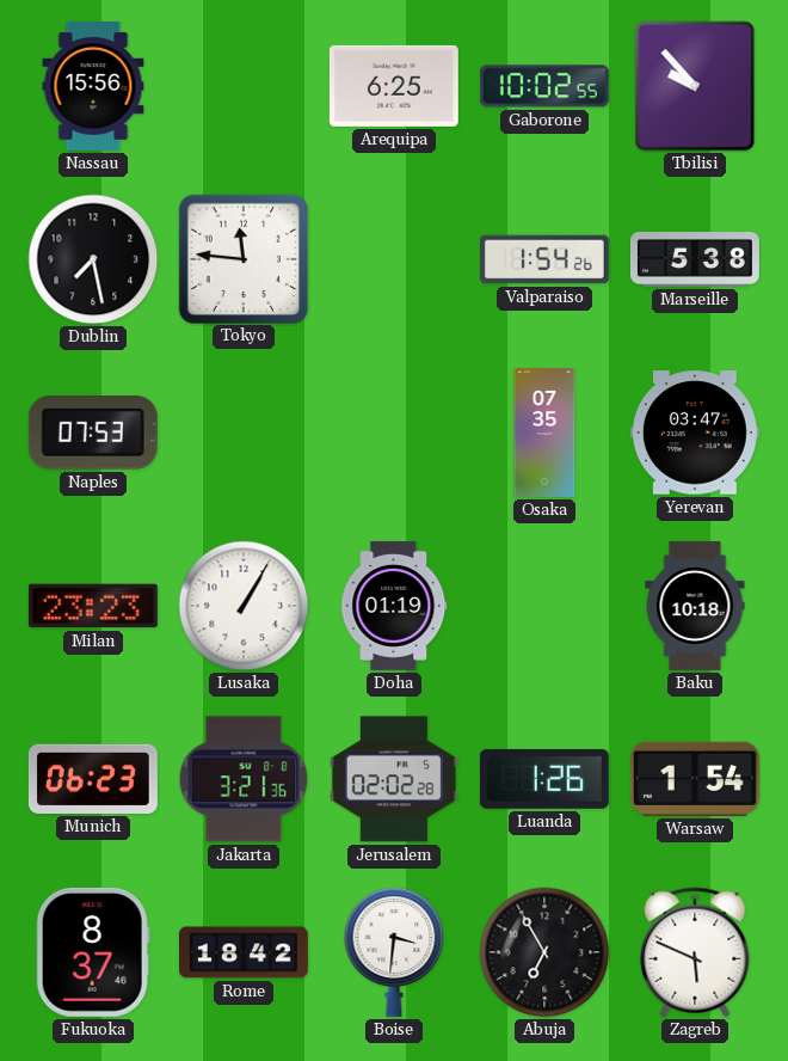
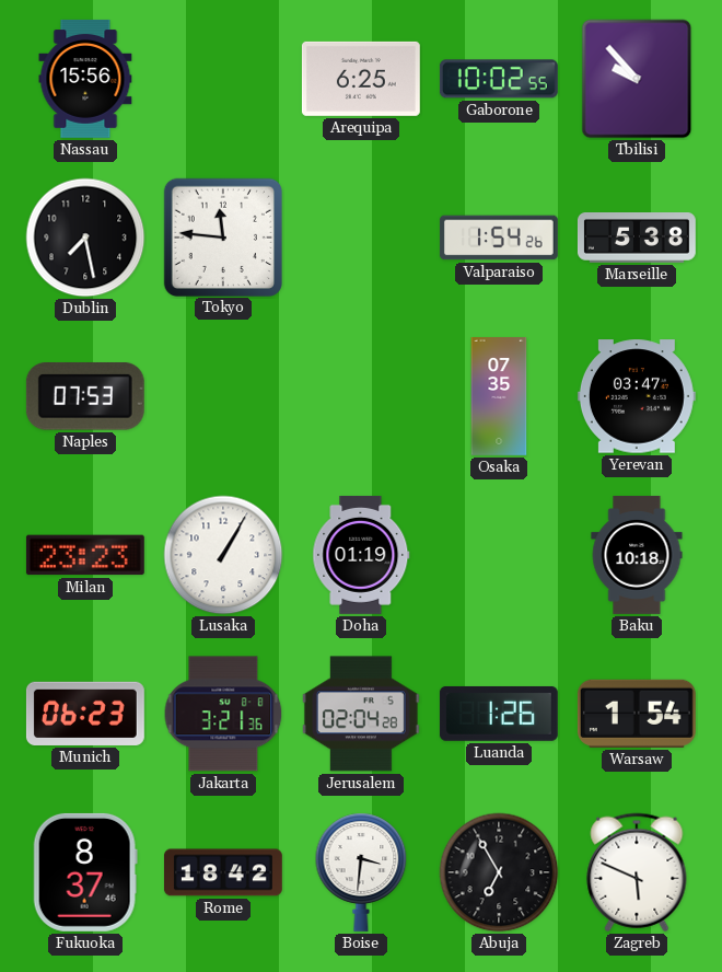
Jerusalem: 02:02 -> 02:04
